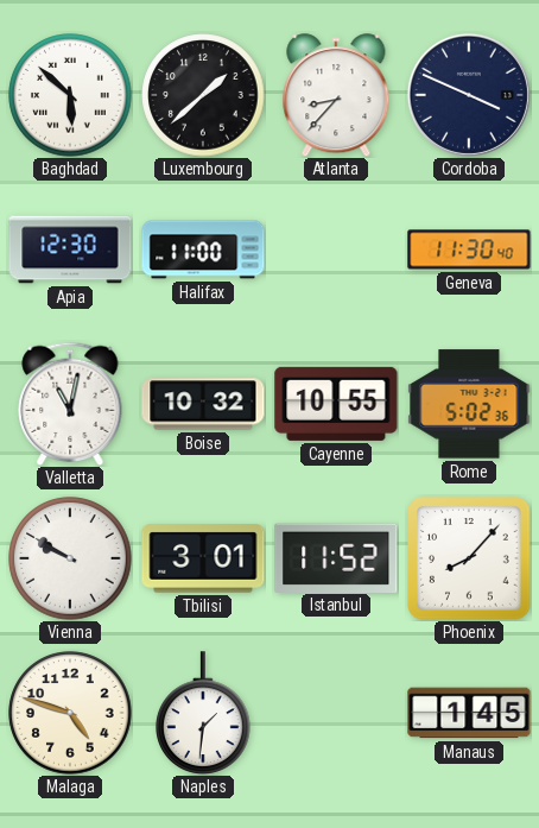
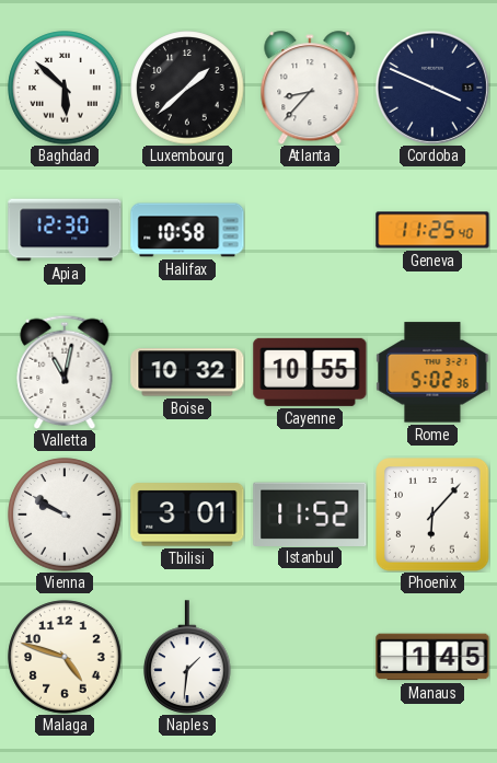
Halifax: 11:00 -> 10:58
Geneva: 11:30 -> 11:25
Phoenix: 8:07 -> 6:07
